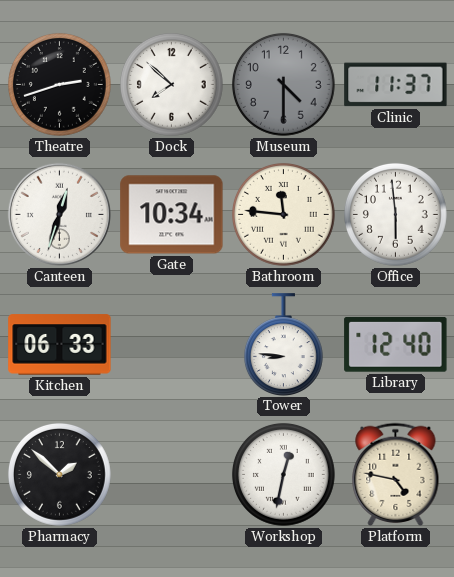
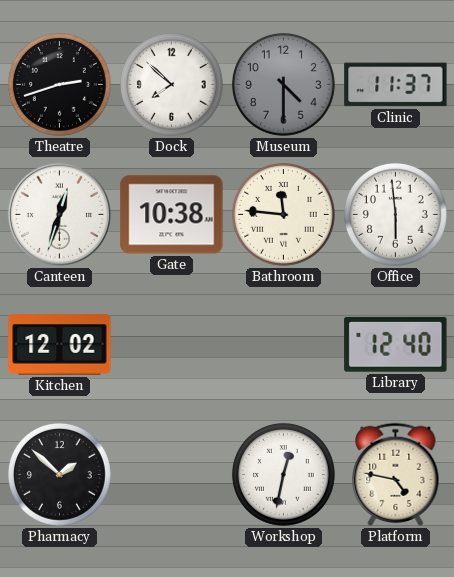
Gate: 10:34 -> 10:38
Kitchen: 06:33 -> 12:02
Tower: 8:46 -> none
